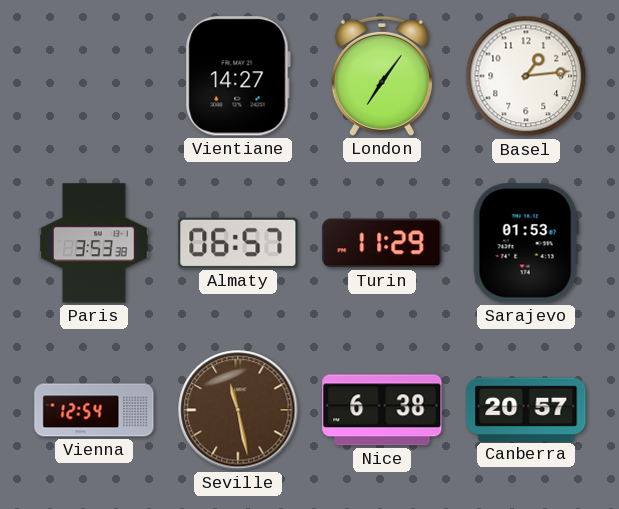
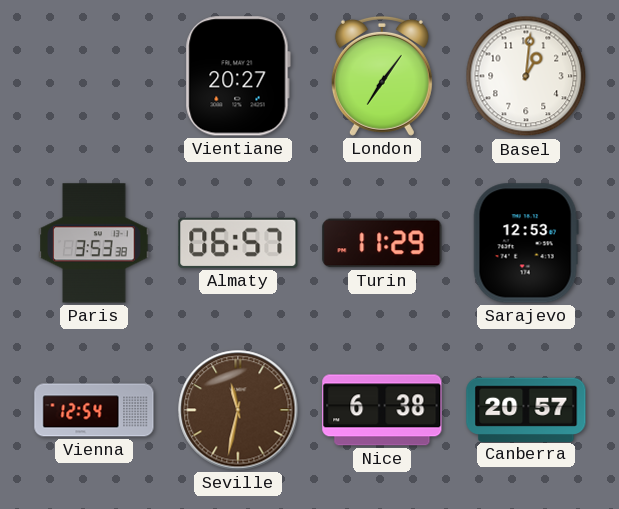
Vientiane: 14:27 -> 20:27
Basel: 1:14 -> 1:01
Sarajevo: 01:53 -> 12:53
Seville: 11:28 -> 11:32
